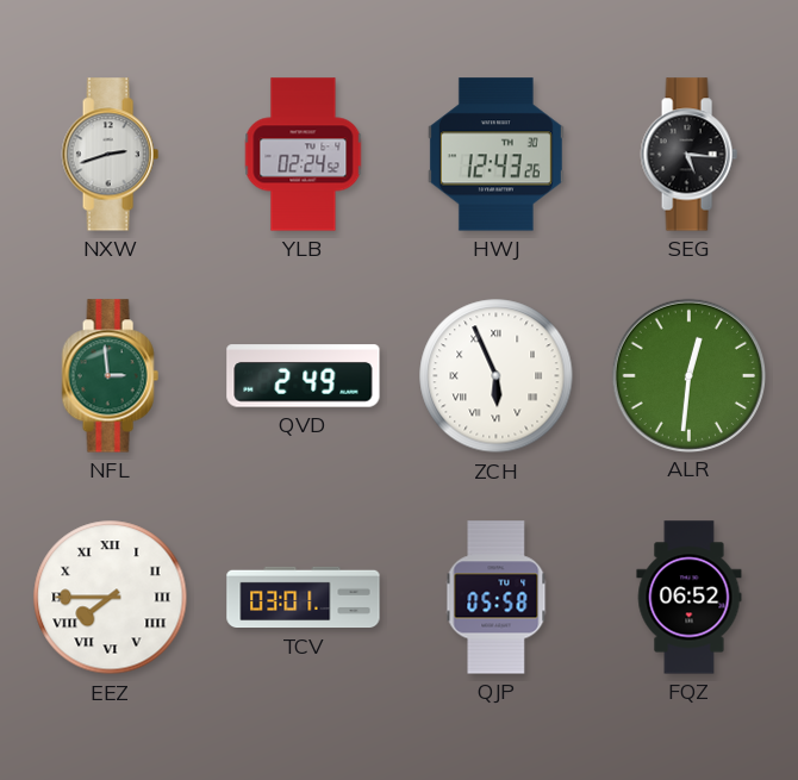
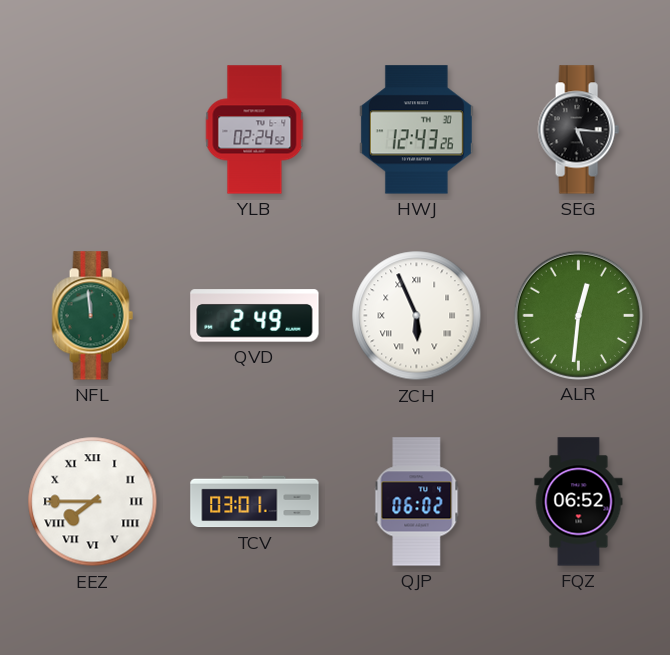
NXW: 2:42 -> none
NFL: 2:59 -> 11:59
QJP: 05:58 -> 06:02
